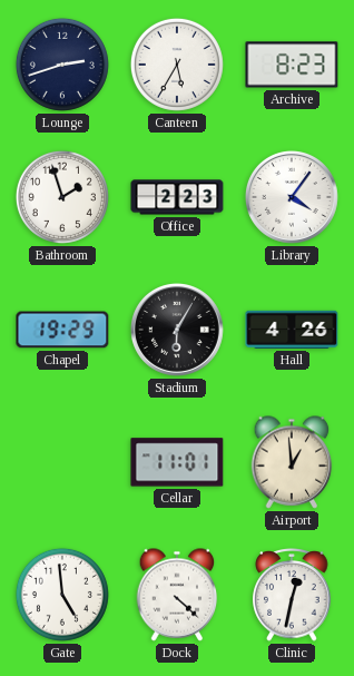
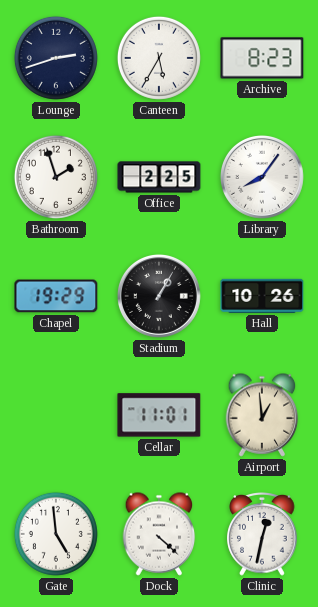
Office: 2:23 -> 2:25
Library: 4:06 -> 8:06
Stadium: 6:05 -> 1:05
Hall: 4:26 -> 10:26
